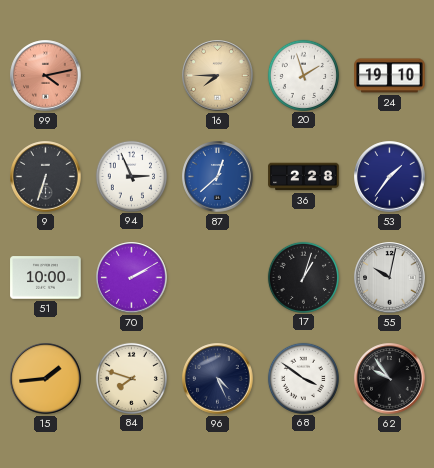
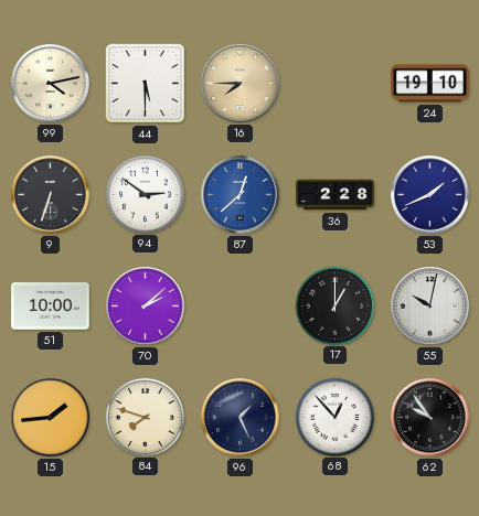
99 dial: salmon -> cream
44: none -> 5:30
20: 1:57 -> none
94: 2:56 -> 2:51
53: 1:36 -> 1:41
70: 2:10 -> 2:08
17: 1:03 -> 1:00
96: 4:26 -> 1:26
68: 3:51 -> 12:53
